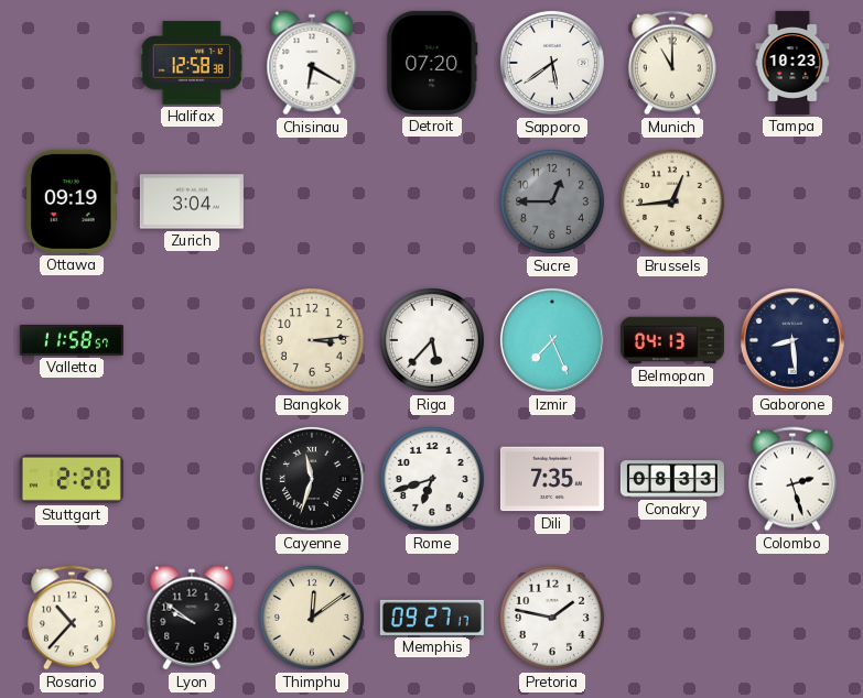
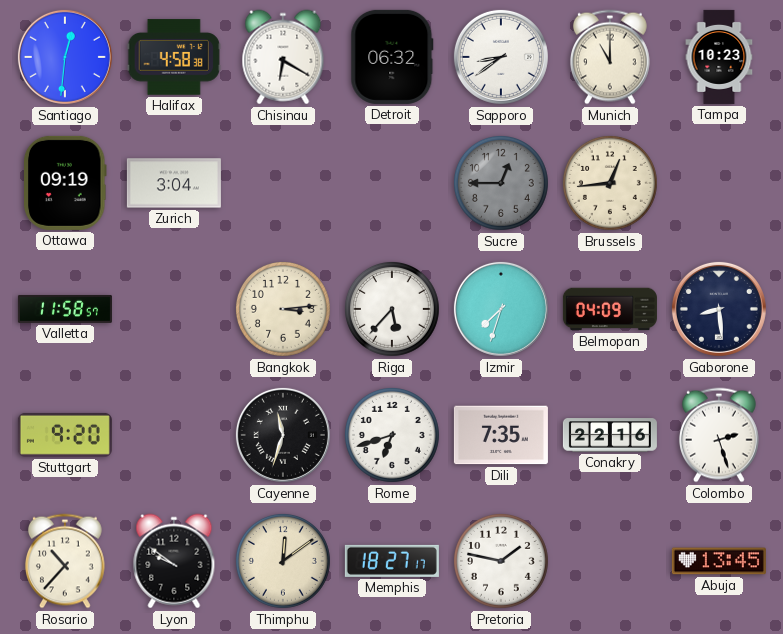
Santiago: none -> 12:31
Halifax: 12:58 -> 4:58
Detroit: 07:20 -> 06:32
Sapporo: 5:39 -> 8:39
Izmir: 7:26 -> 7:33
Belmopan: 04:13 -> 04:09
Stuttgart: 2:20 -> 9:20
Conakry: 08:33 -> 22:16
Memphis: 09:27 -> 18:27
Abuja: none -> 13:45
